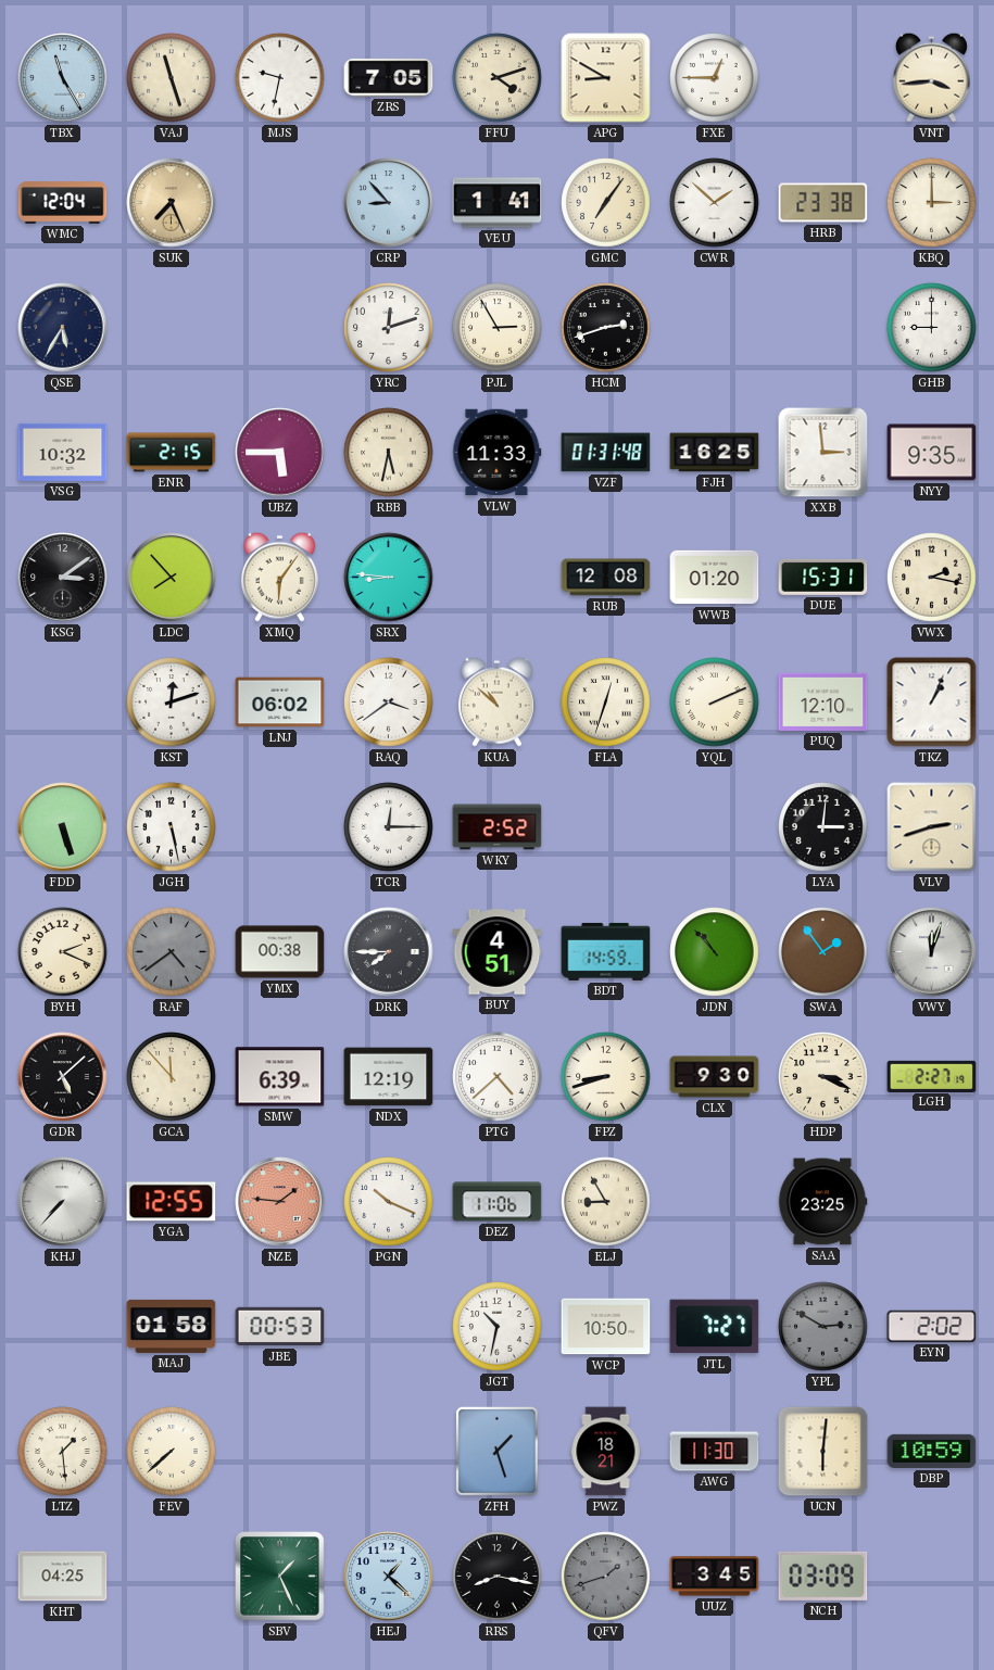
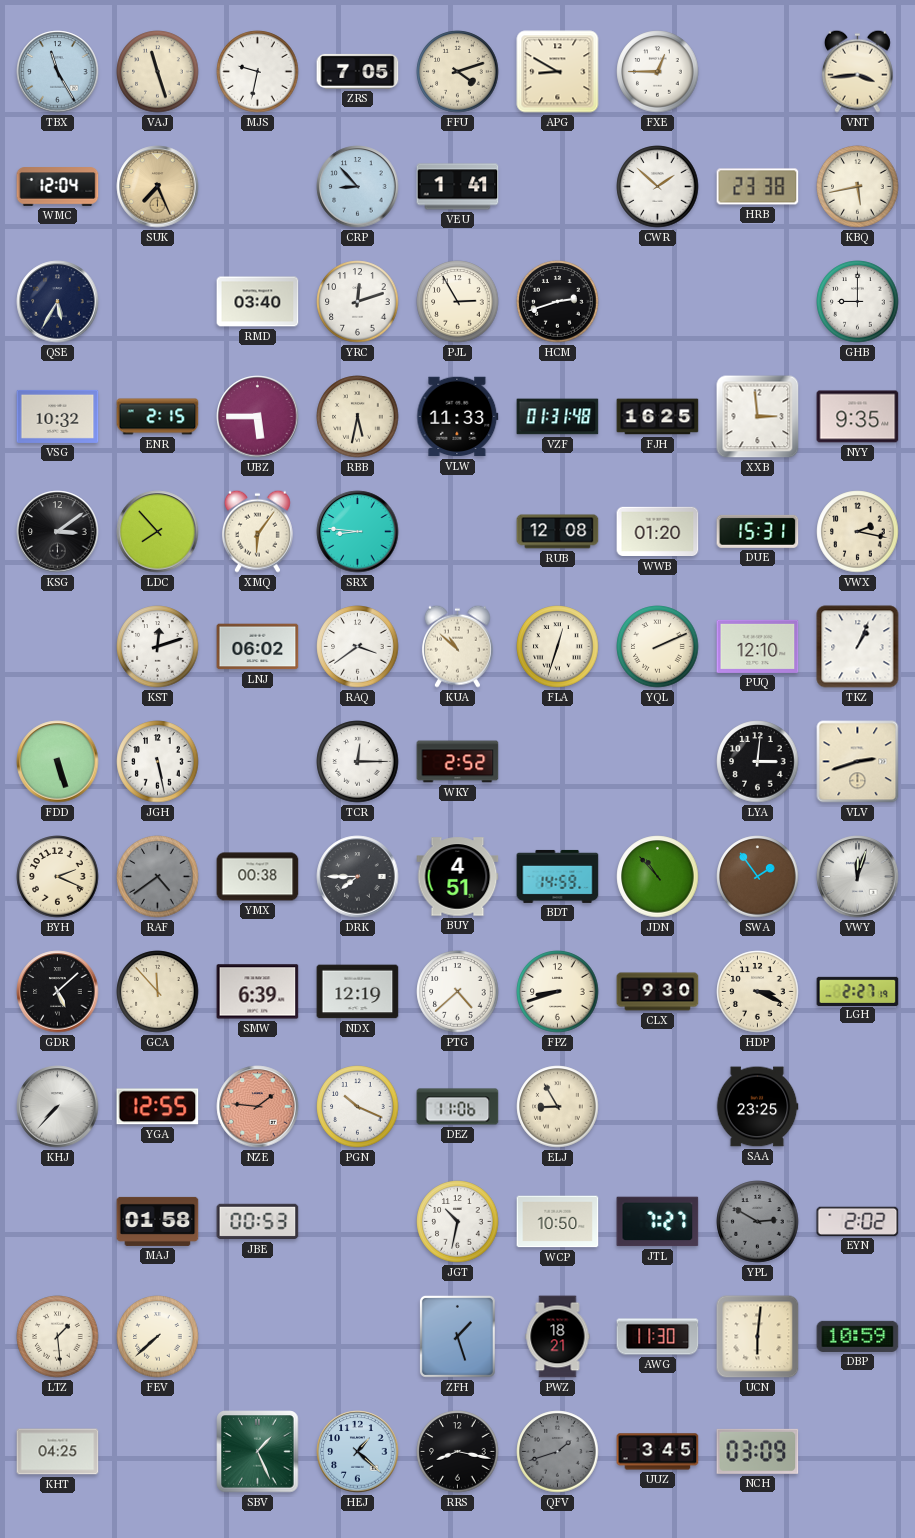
GMC: 7:06 -> none
KBQ: 3:00 -> 5:43
RMD: none -> 03:40
